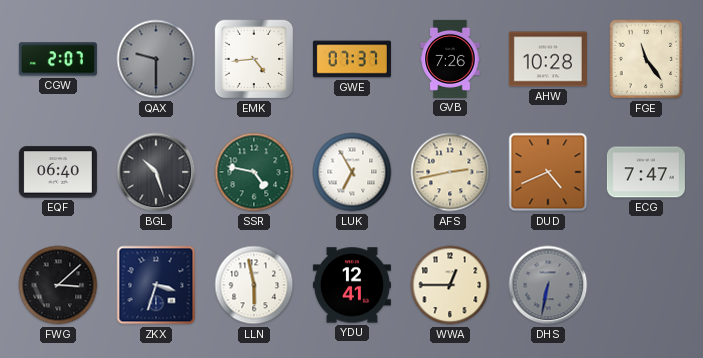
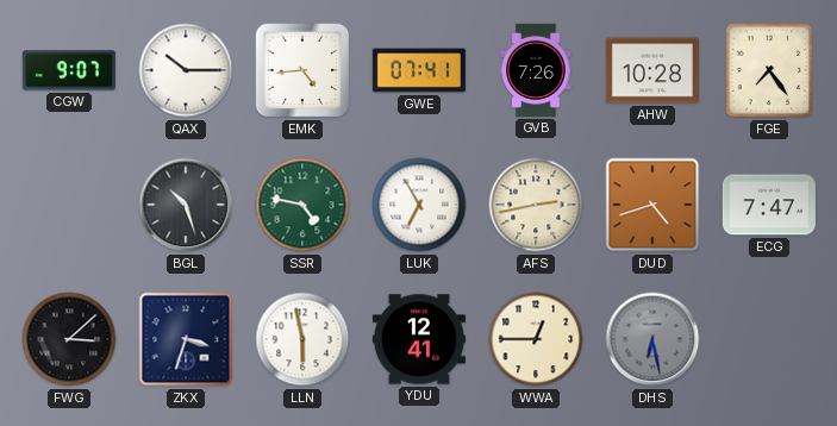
CGW: 2:07 -> 9:07
QAX: 9:30 -> 10:15
QAX dial: grey -> white
GWE: 07:37 -> 07:41
FGE: 11:24 -> 7:24
EQF: 06:40 -> none
DUD: 4:41 -> 4:42
DHS: 6:32 -> 6:28
